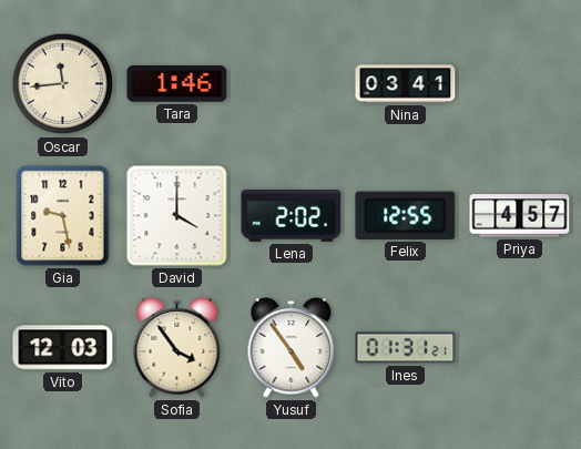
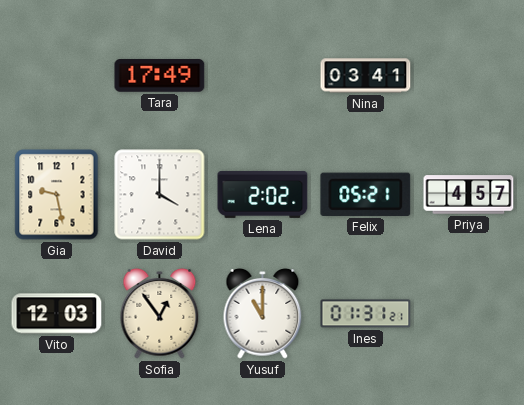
Oscar: 11:44 -> none
Tara: 1:46 -> 17:49
Felix: 12:55 -> 05:21
Sofia: 3:54 -> 12:54
Yusuf: 4:54 -> 11:00
